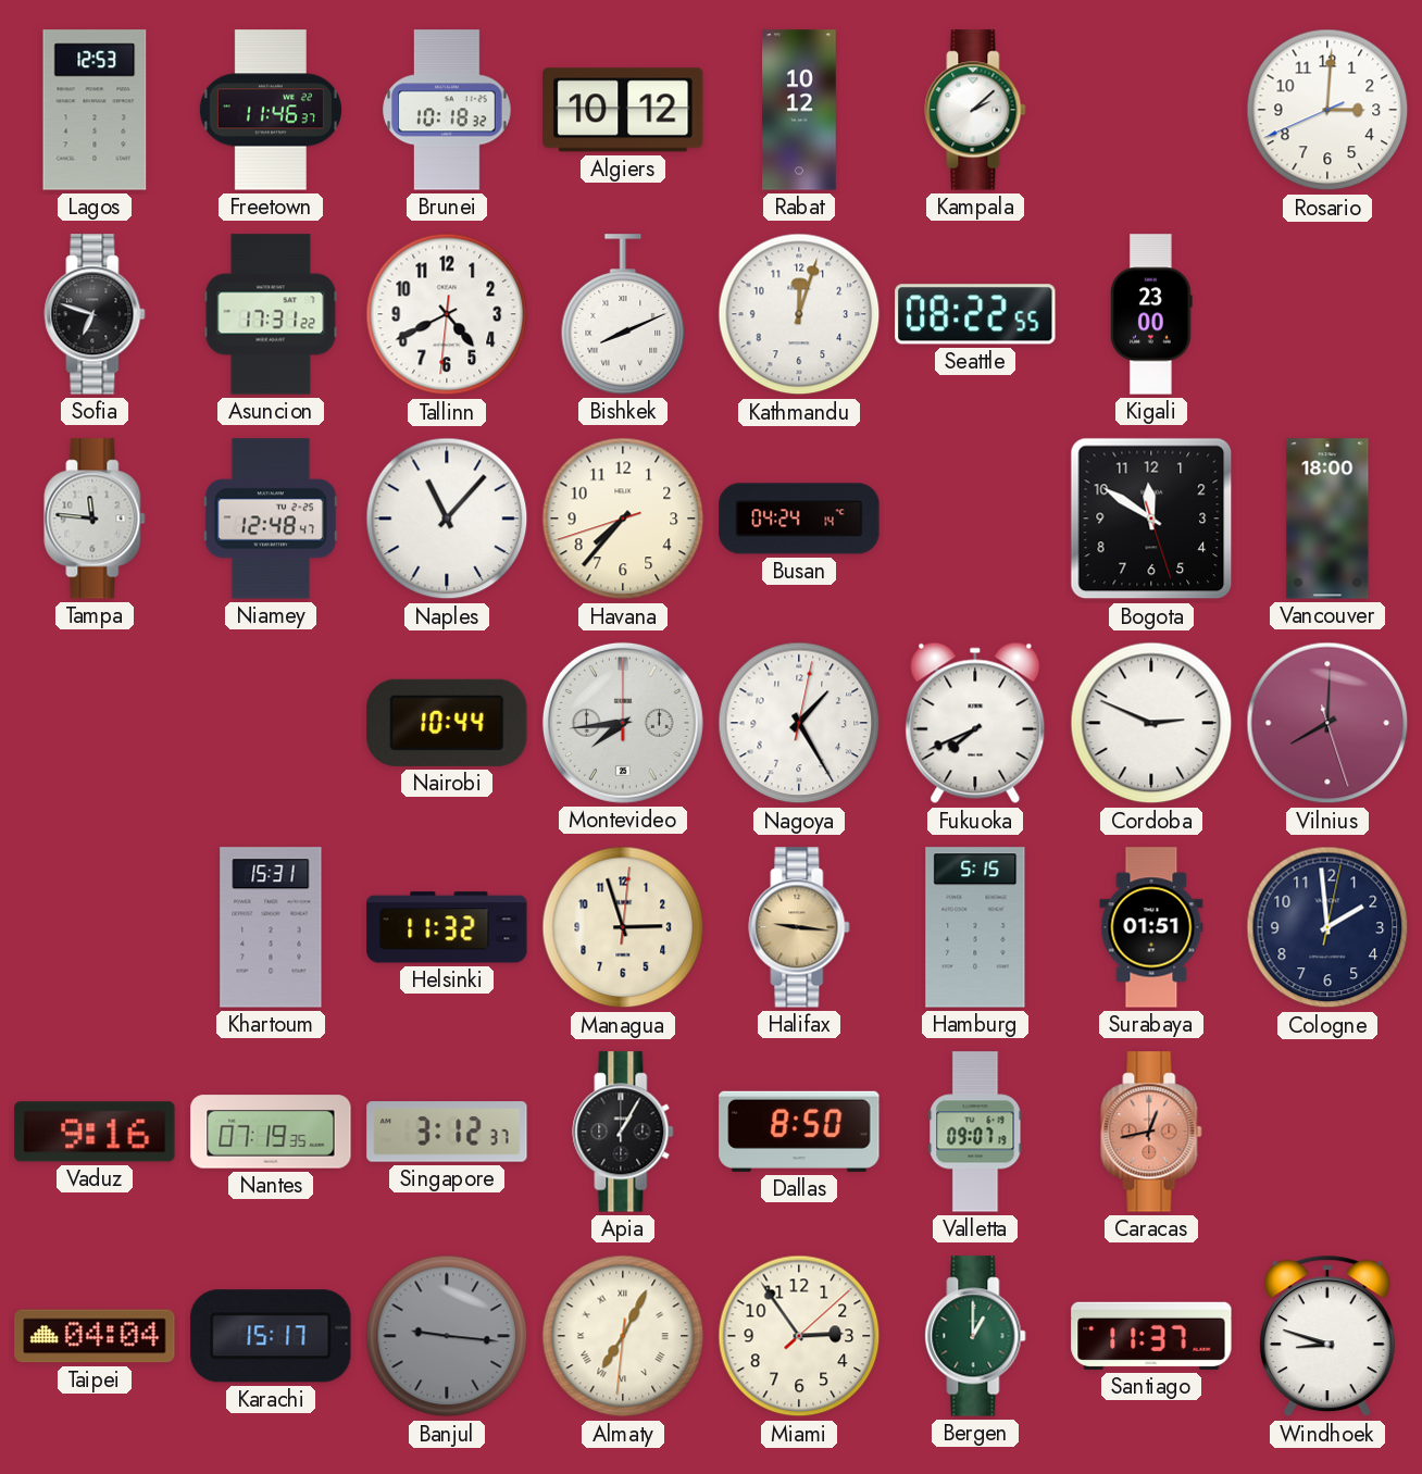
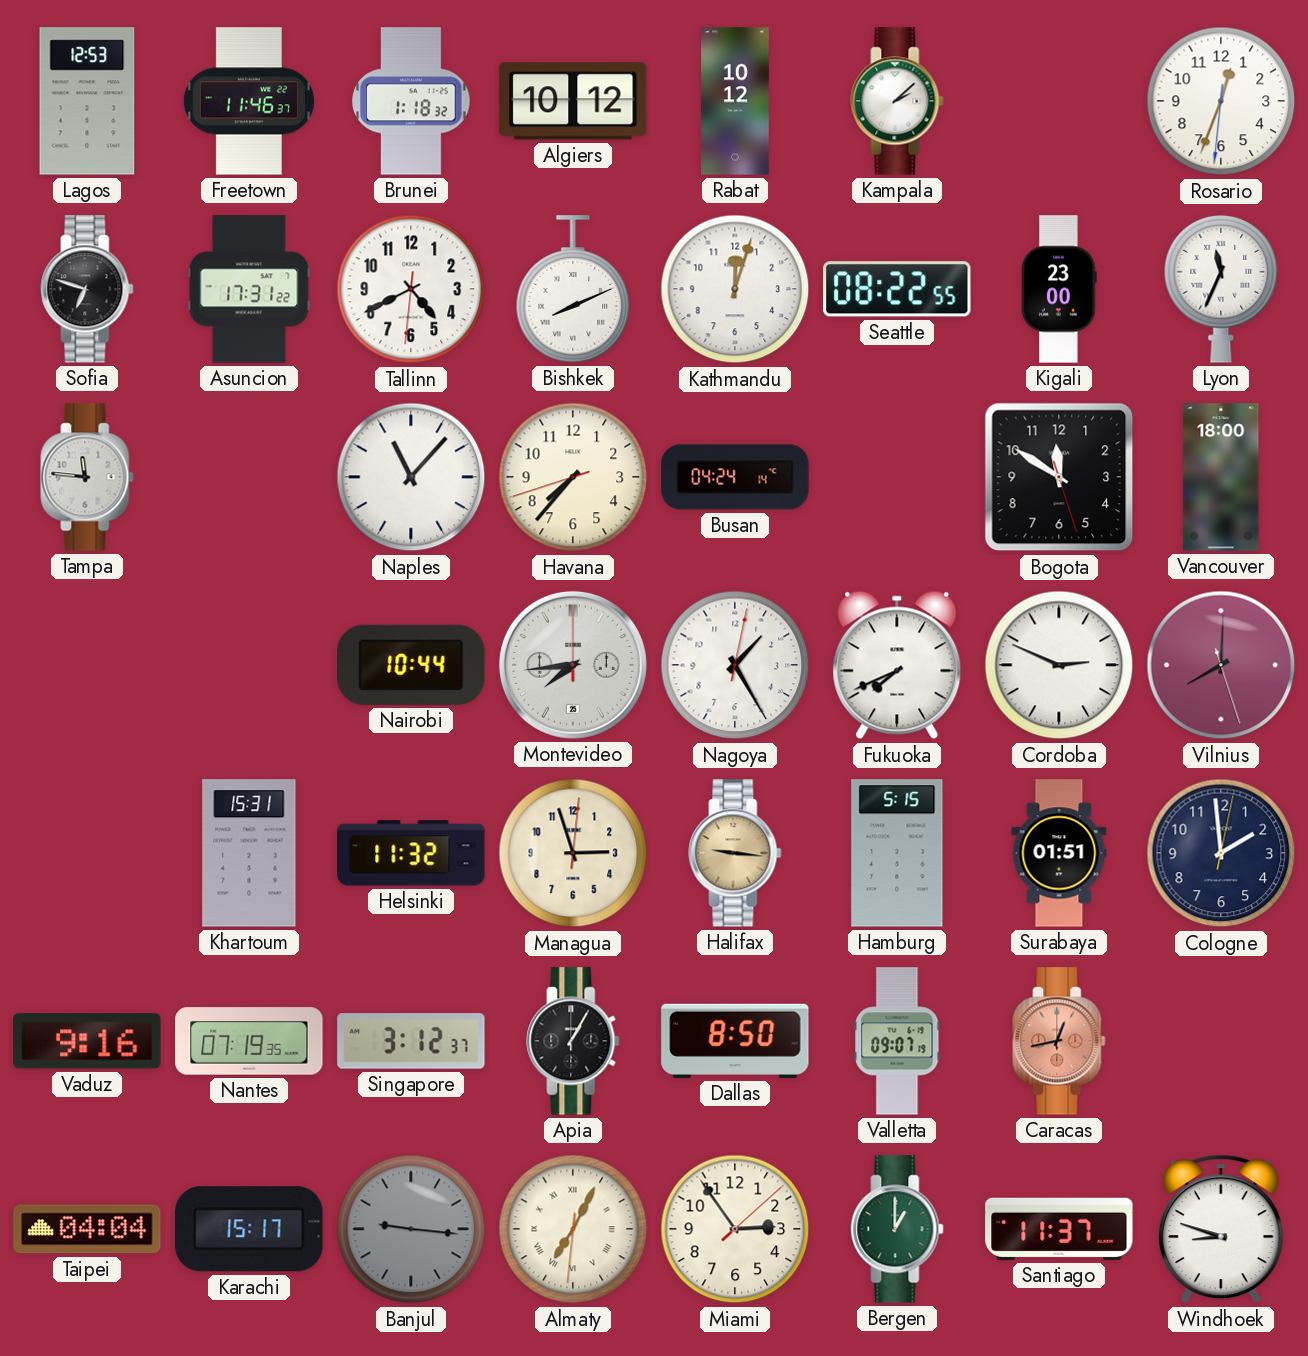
Brunei: 10:18 -> 1:18
Rosario: 3:00 -> 12:33
Lyon: none -> 11:34
Niamey: 12:48 -> none
